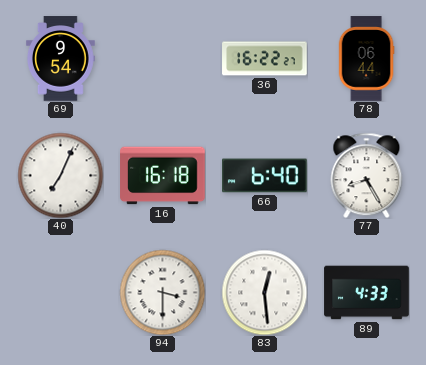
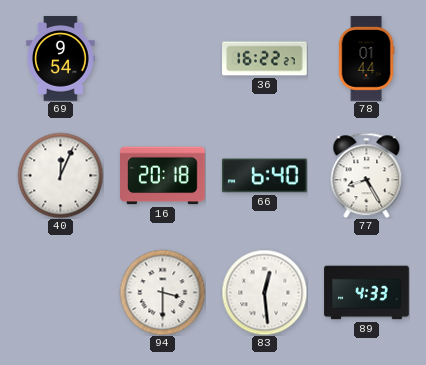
78: 06:44 -> 01:44
40: 7:04 -> 12:04
16: 16:18 -> 20:18
